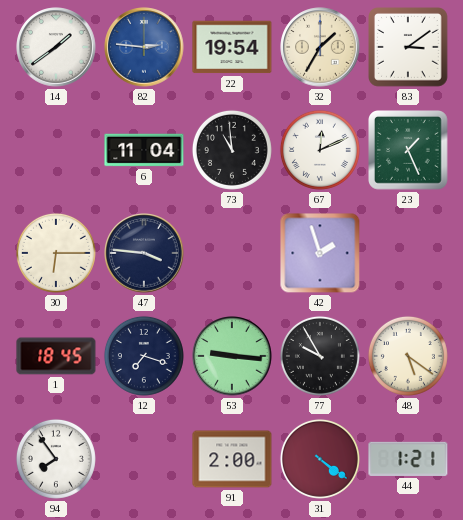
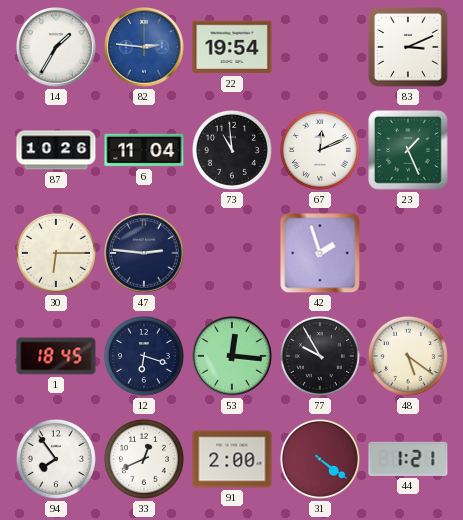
14: 1:39 -> 1:35
32: 1:35 -> none
83: 3:09 -> 3:11
87: none -> 10:26
47: 3:46 -> 2:46
12: 7:18 -> 6:18
53: 9:16 -> 12:16
33: none -> 12:41
